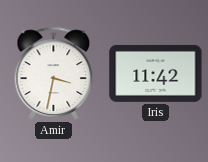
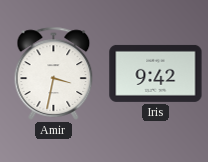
Iris: 11:42 -> 9:42
